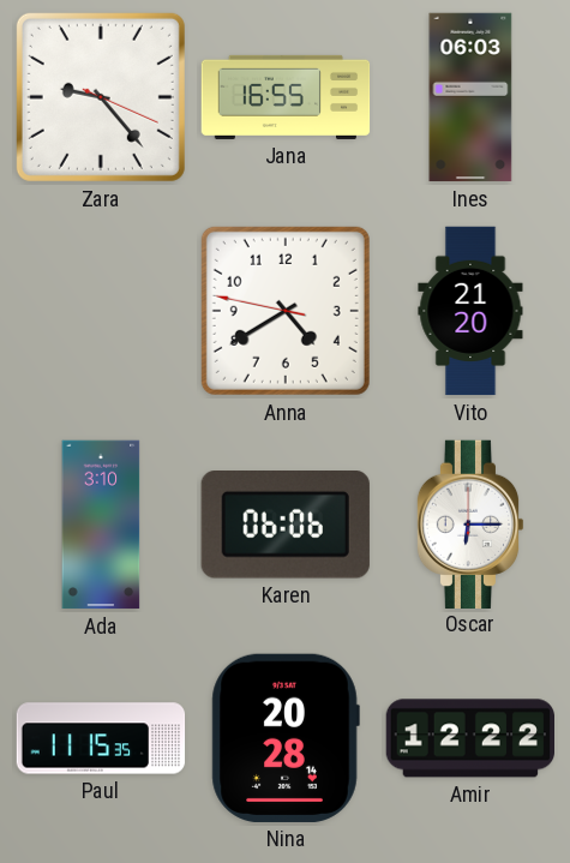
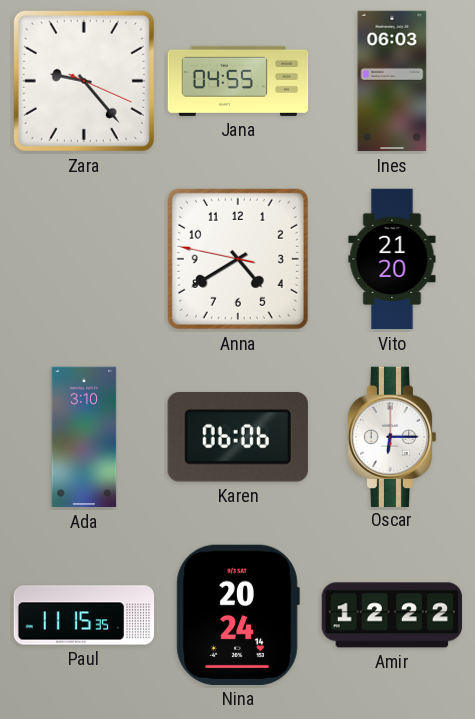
Jana: 16:55 -> 04:55
Nina: 20:28 -> 20:24
